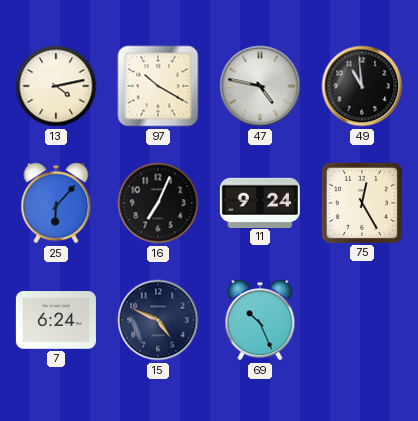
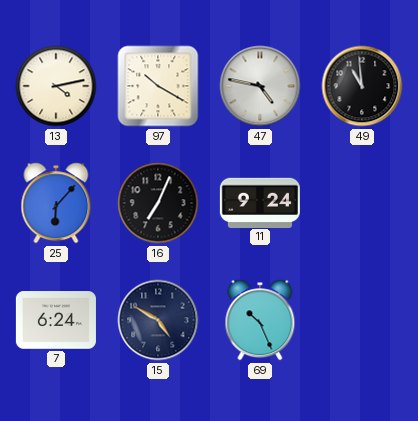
75: 12:25 -> none
15: 4:49 -> 4:50
